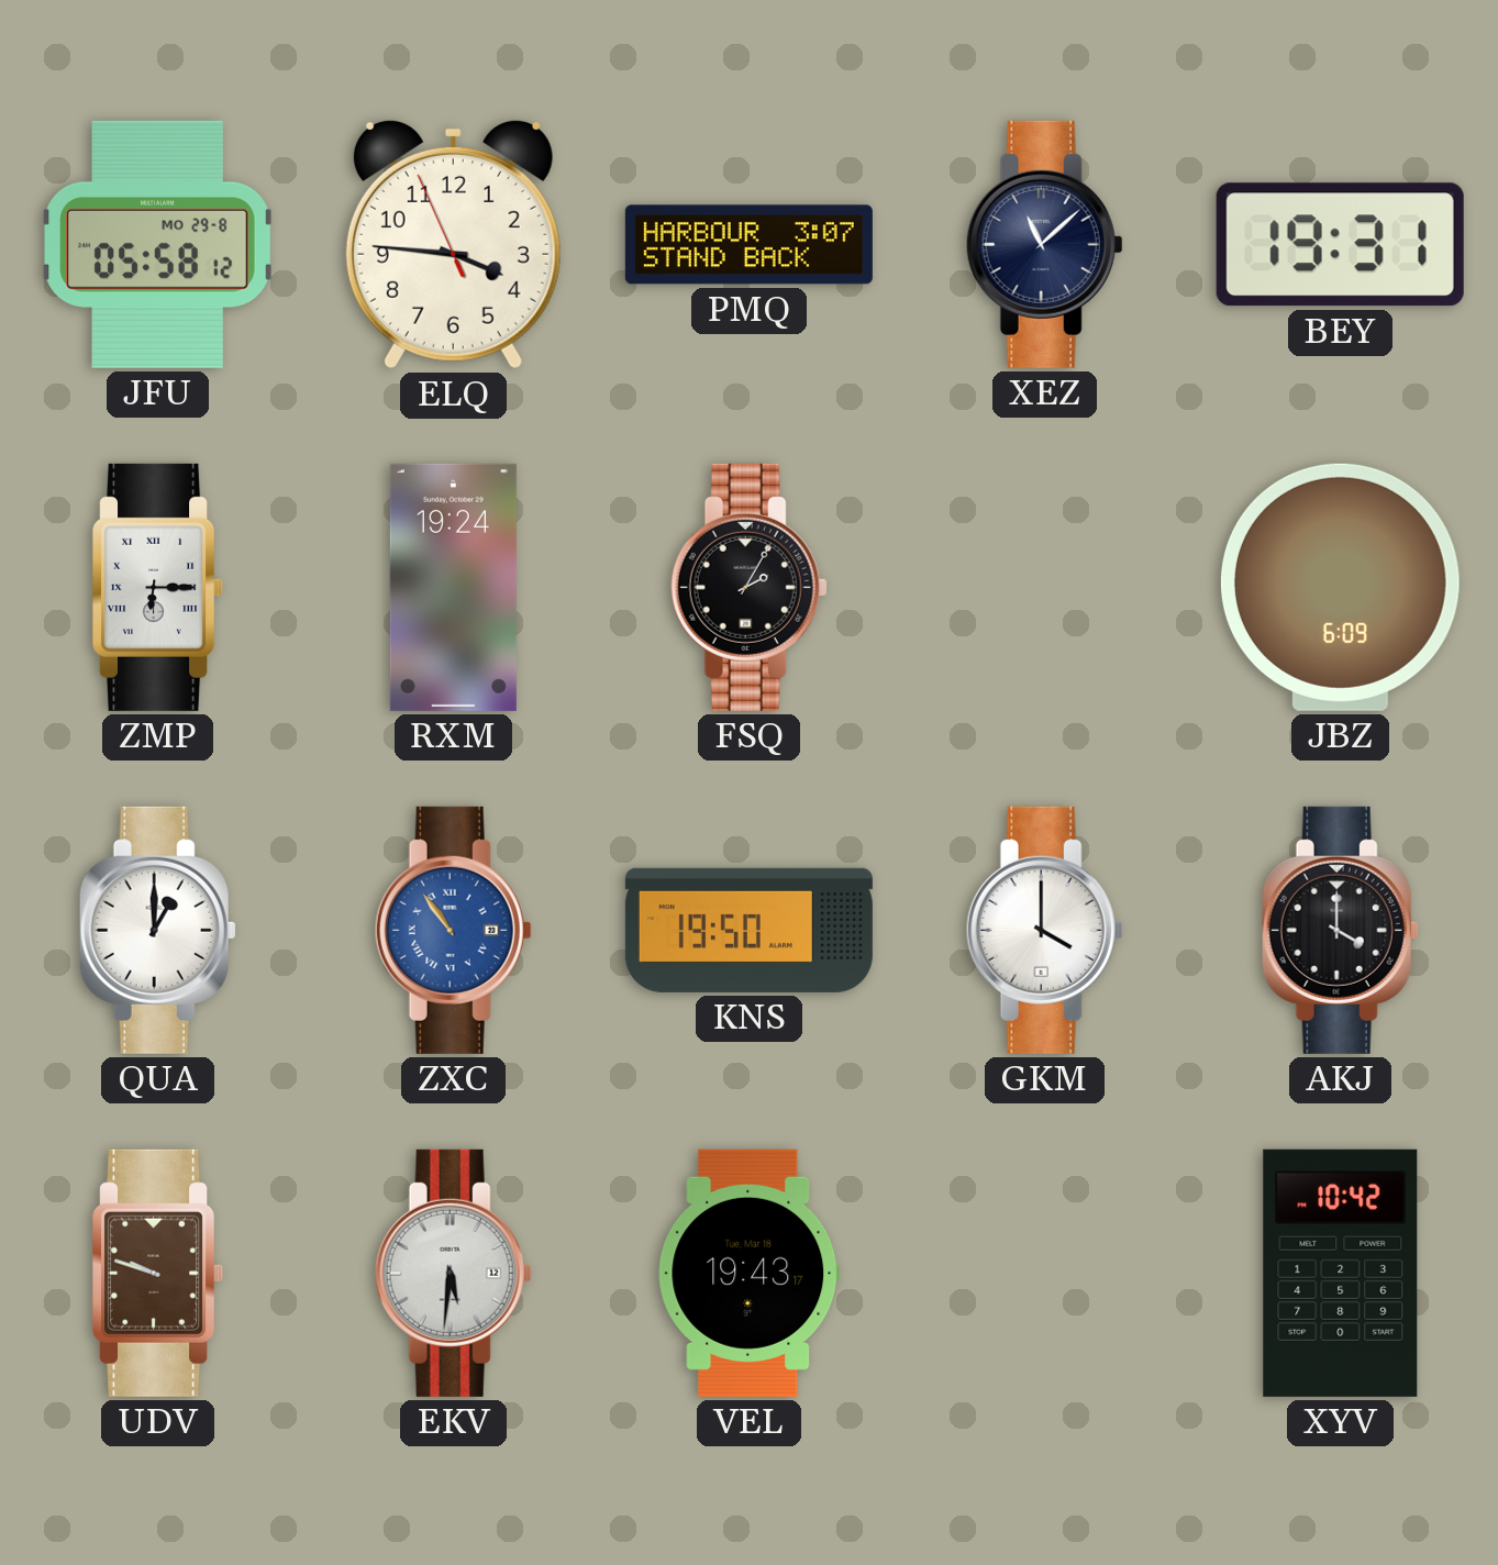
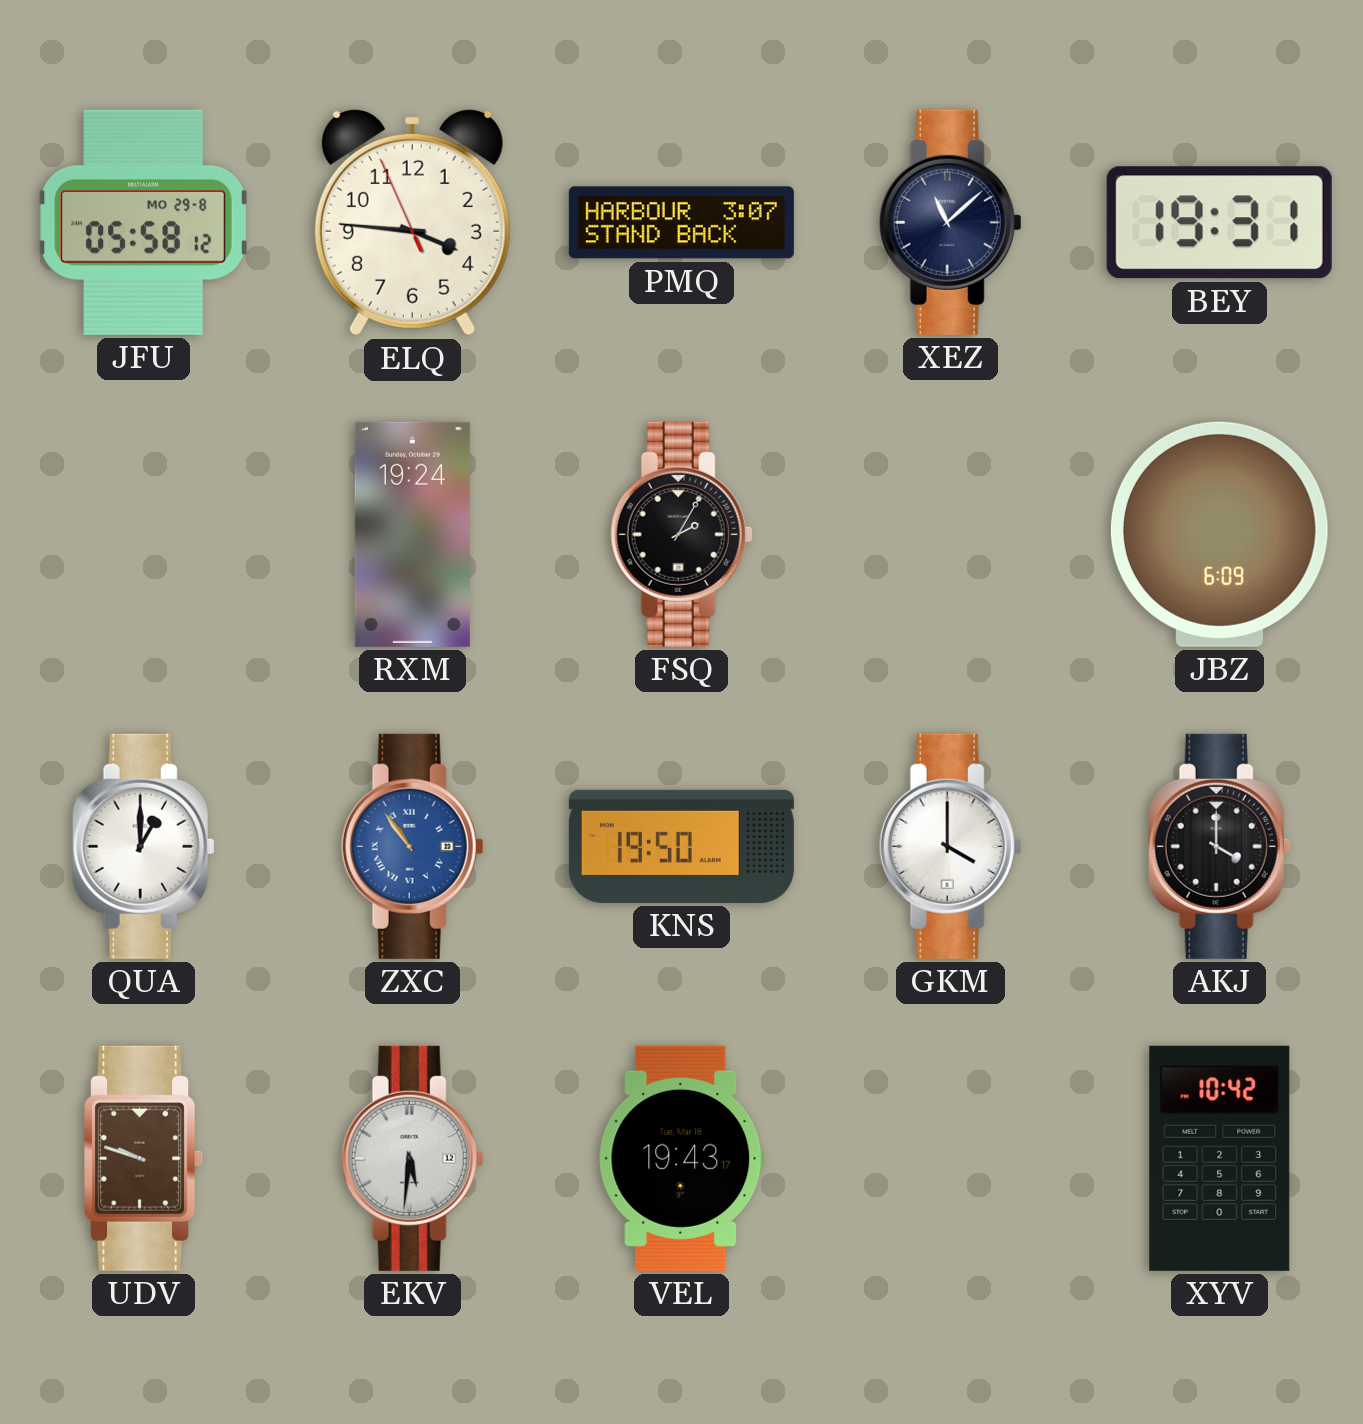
ZMP: 6:15 -> none
